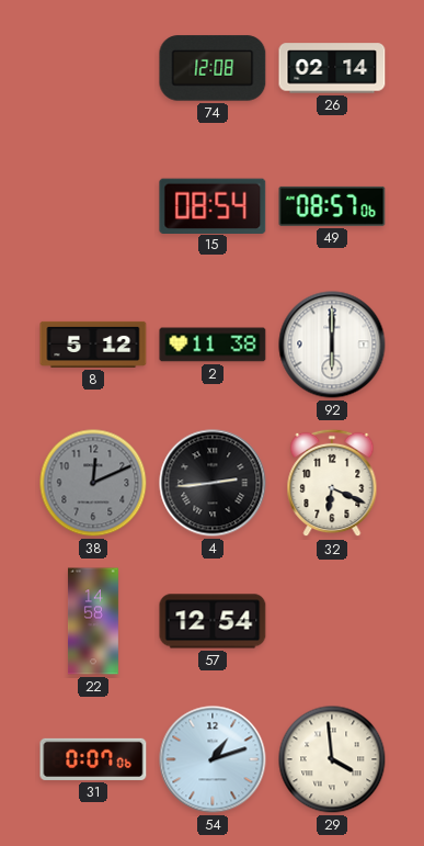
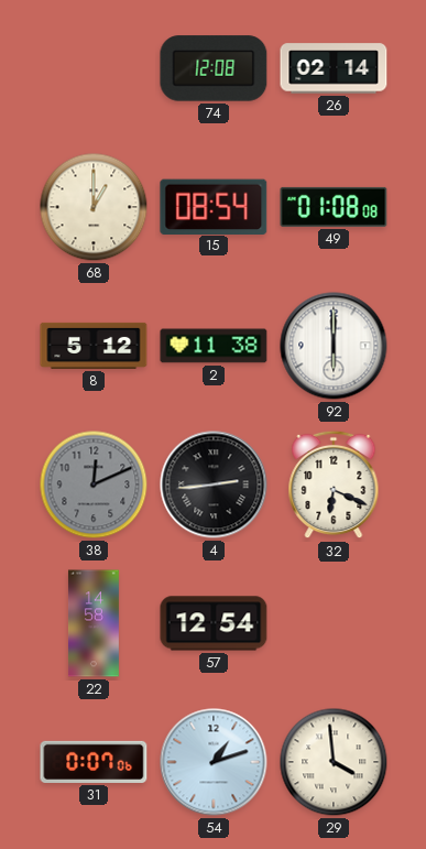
68: none -> 1:00
49: 08:57 -> 01:08
